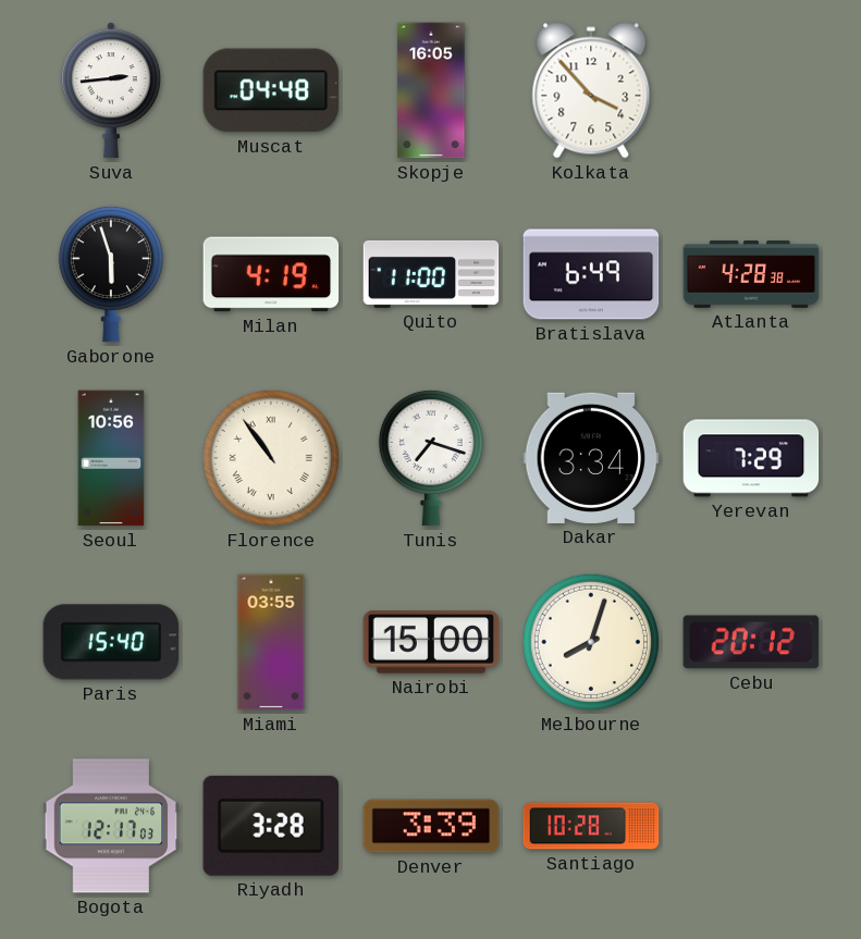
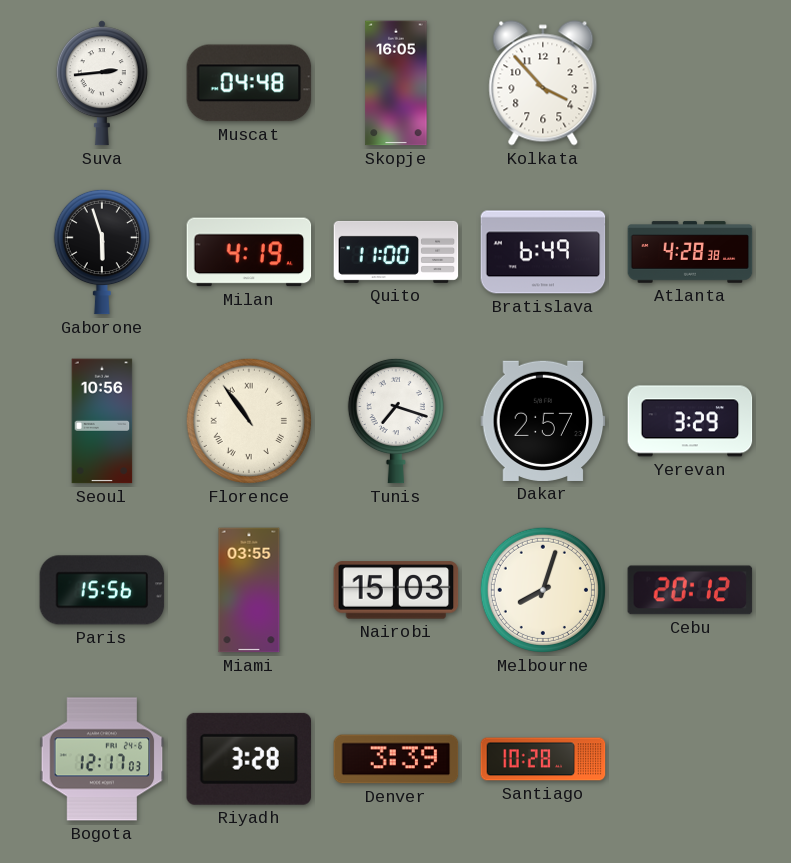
Dakar: 3:34 -> 2:57
Yerevan: 7:29 -> 3:29
Paris: 15:40 -> 15:56
Nairobi: 15:00 -> 15:03
